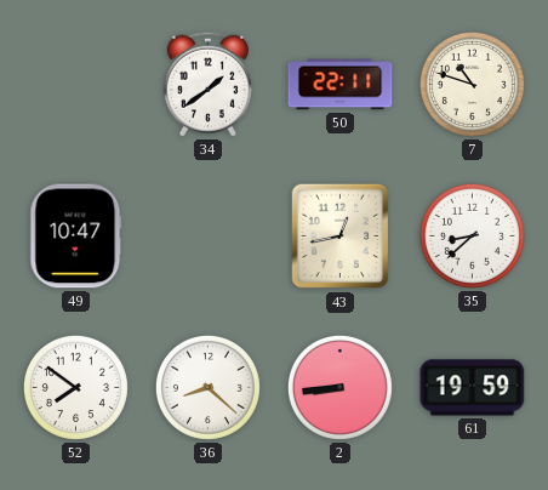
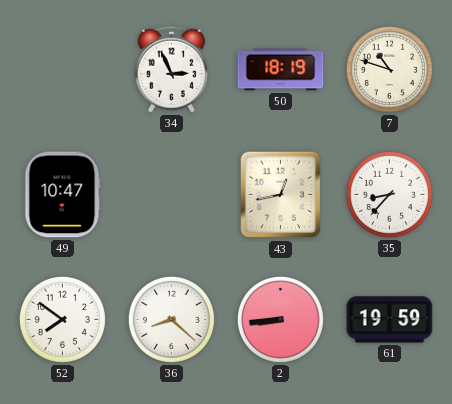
34: 1:39 -> 2:56
50: 22:11 -> 18:19
35: 8:38 -> 8:37
